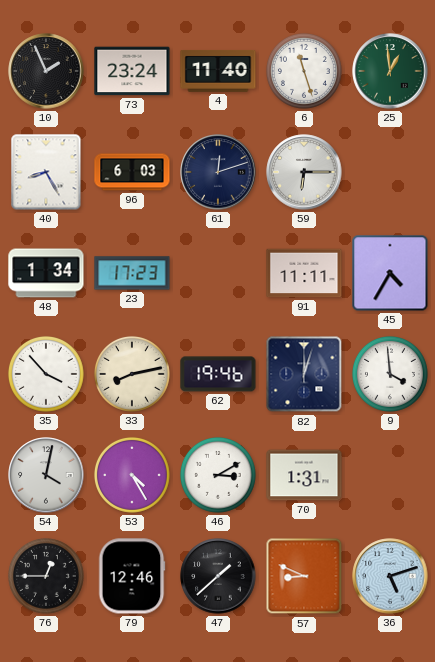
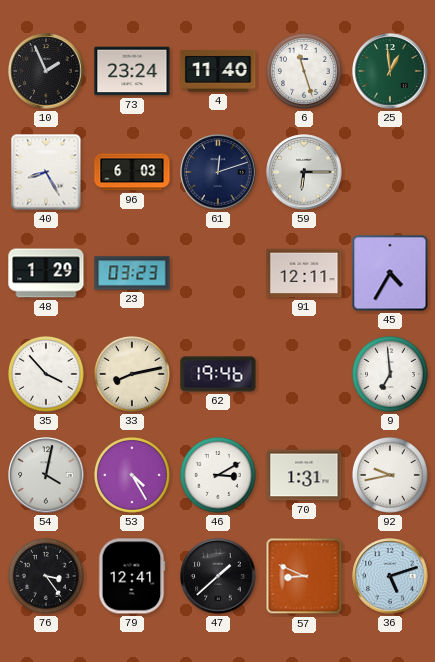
48: 1:34 -> 1:29
23: 17:23 -> 03:23
91: 11:11 -> 12:11
82: 12:03 -> none
9: 3:59 -> 6:59
92: none -> 9:43
76: 12:45 -> 3:24
79: 12:46 -> 12:41
